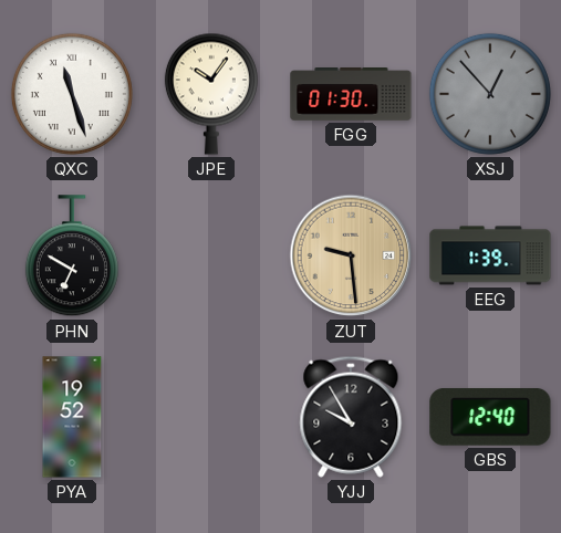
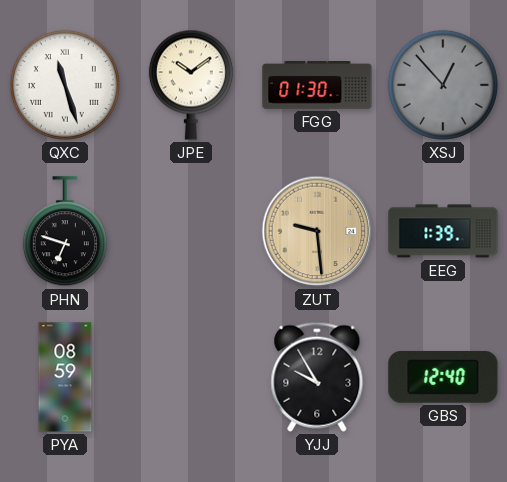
JPE: 10:06 -> 10:09
PHN: 6:50 -> 6:48
PYA: 19:52 -> 08:59
